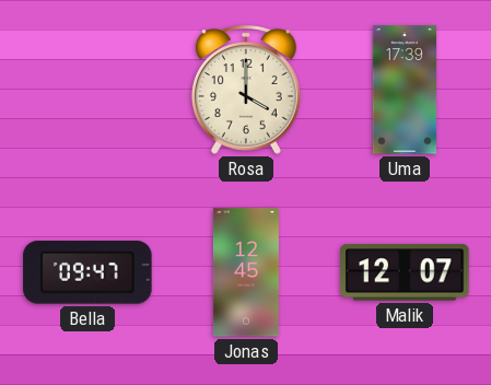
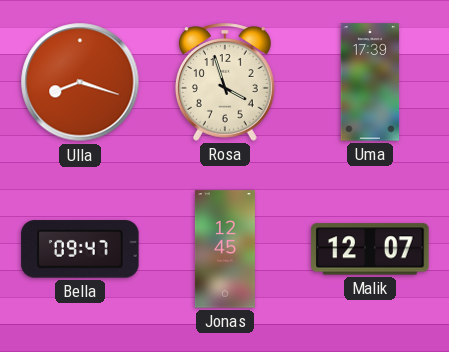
Ulla: none -> 8:18
Rosa: 4:00 -> 3:57
